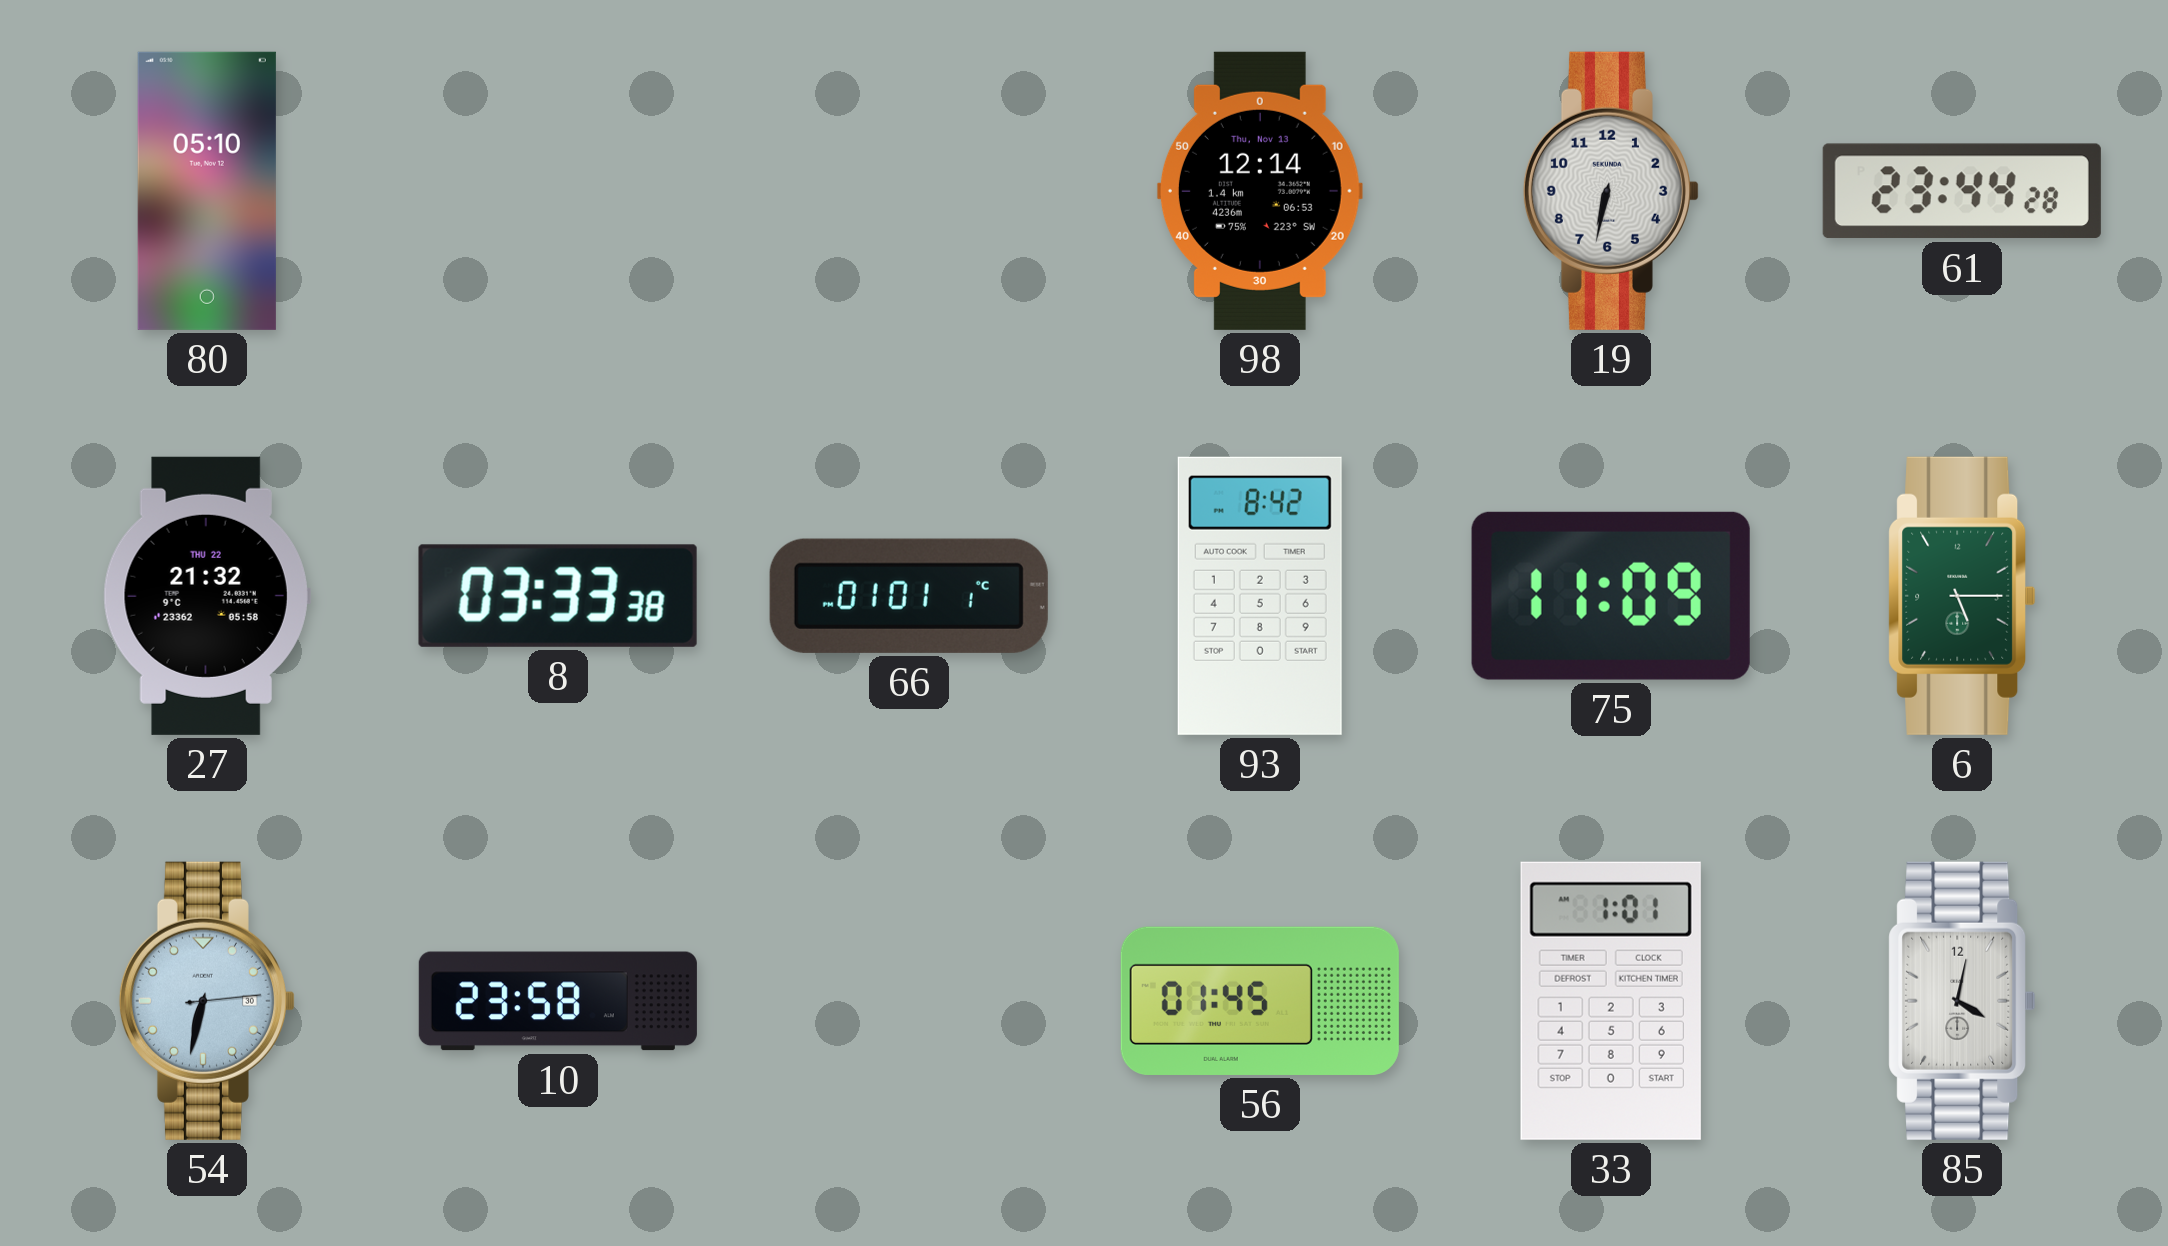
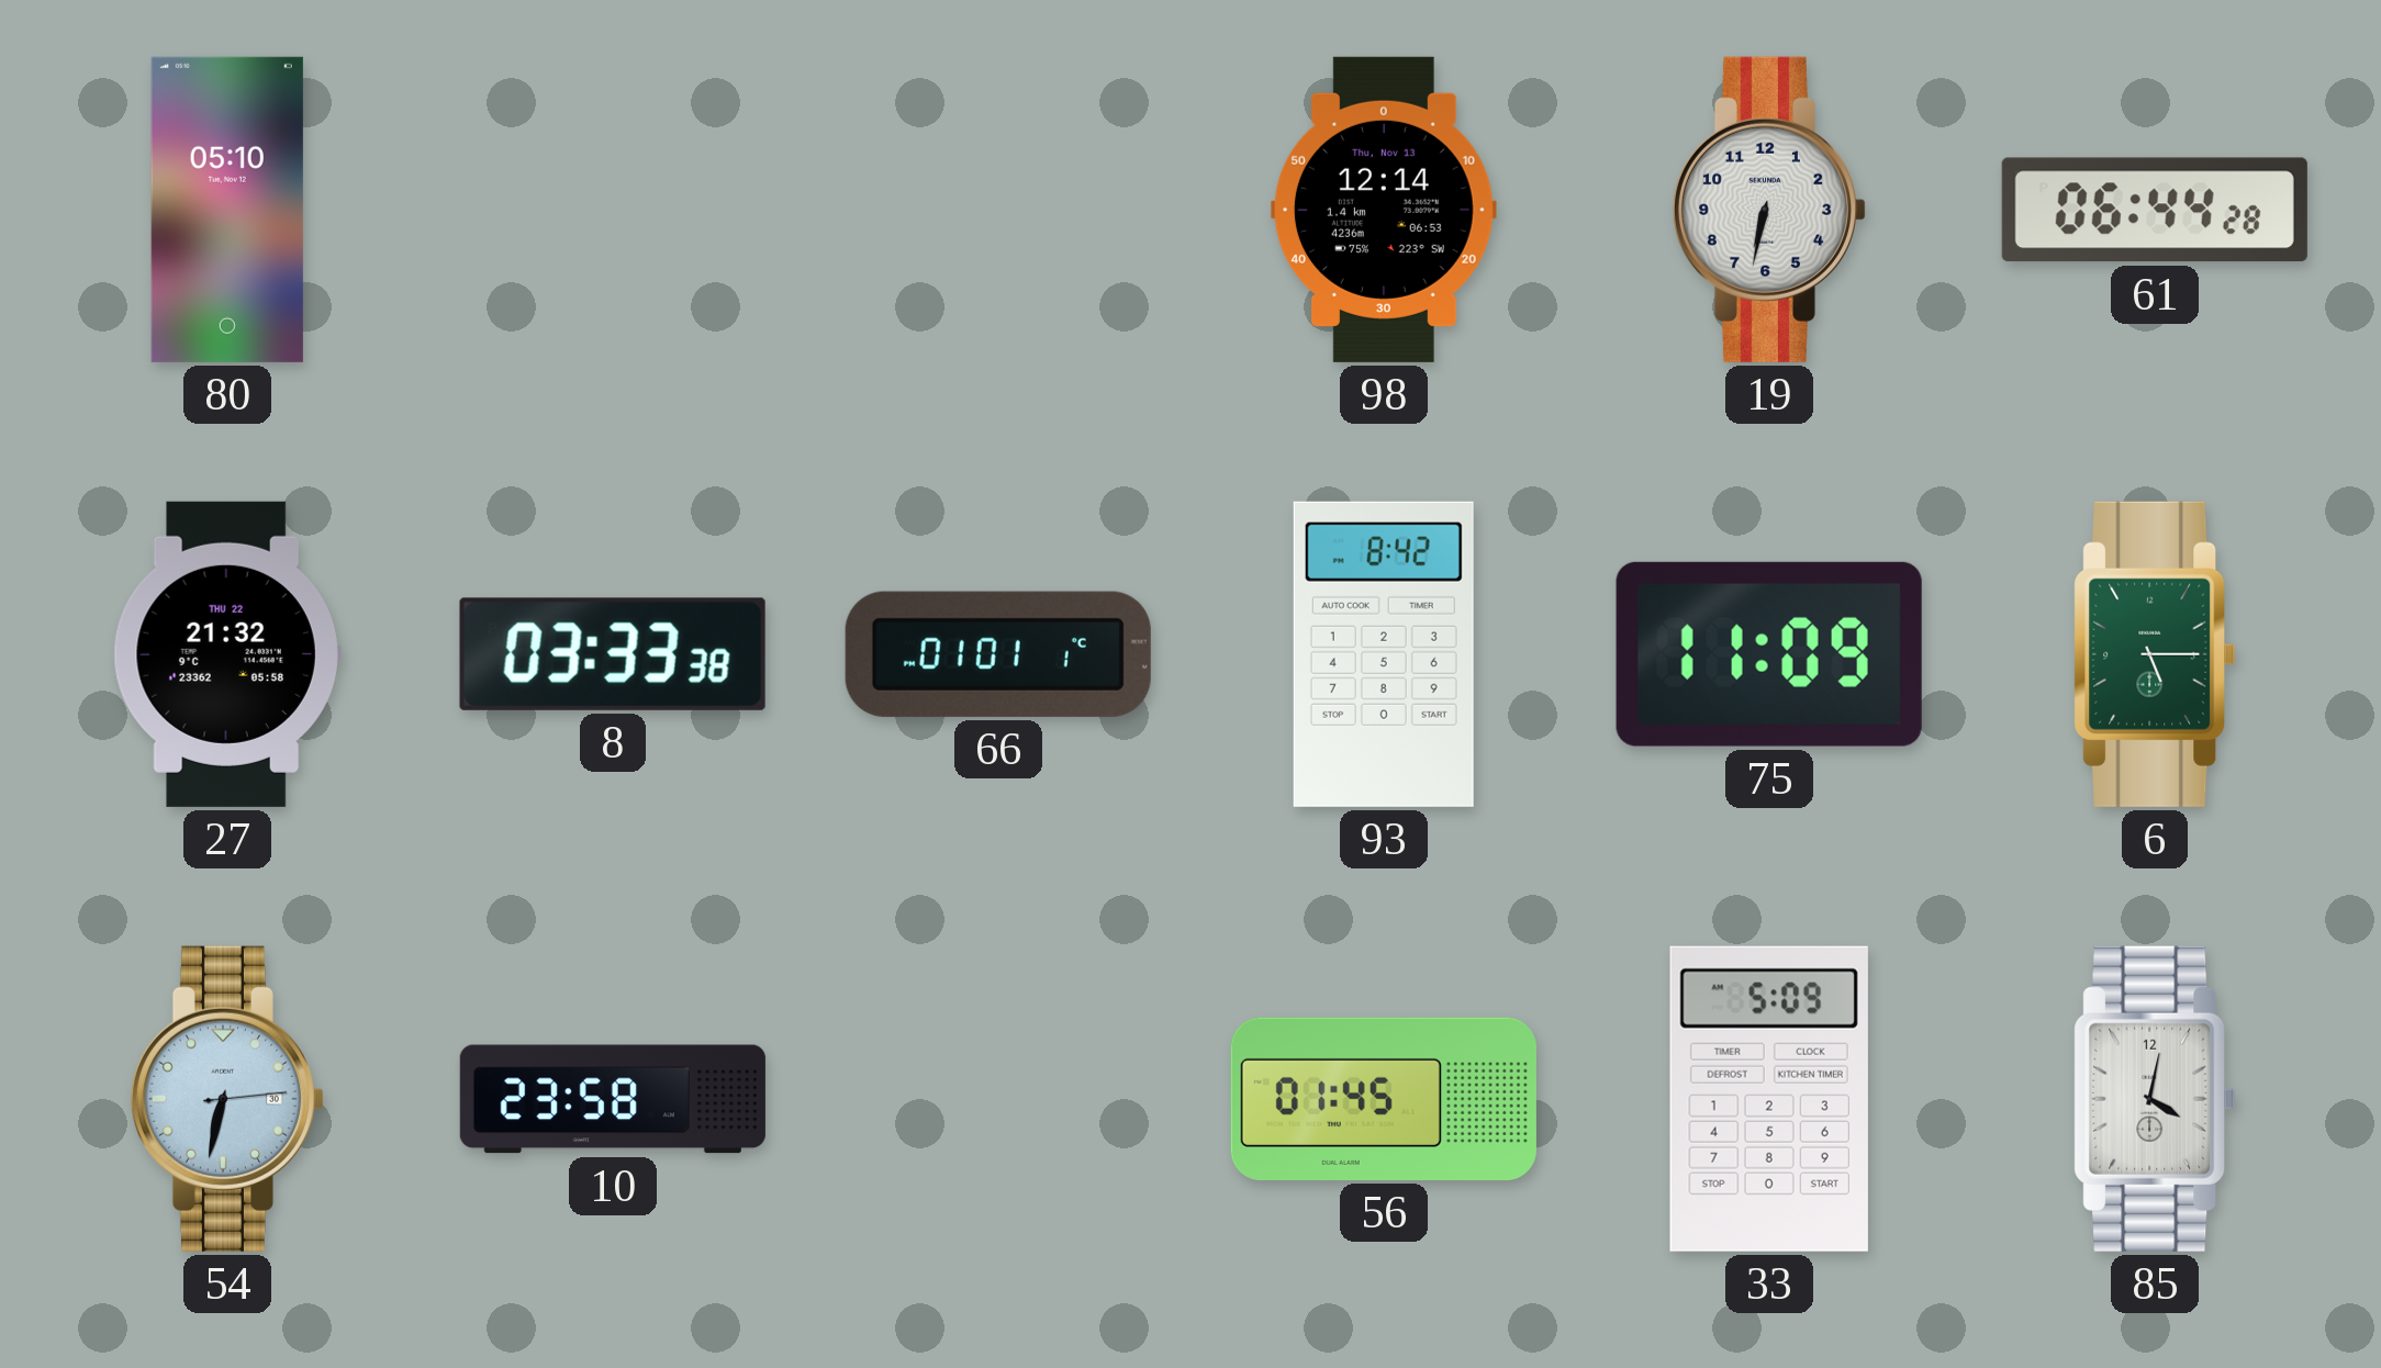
61: 23:44 -> 06:44
33: 1:01 -> 5:09
